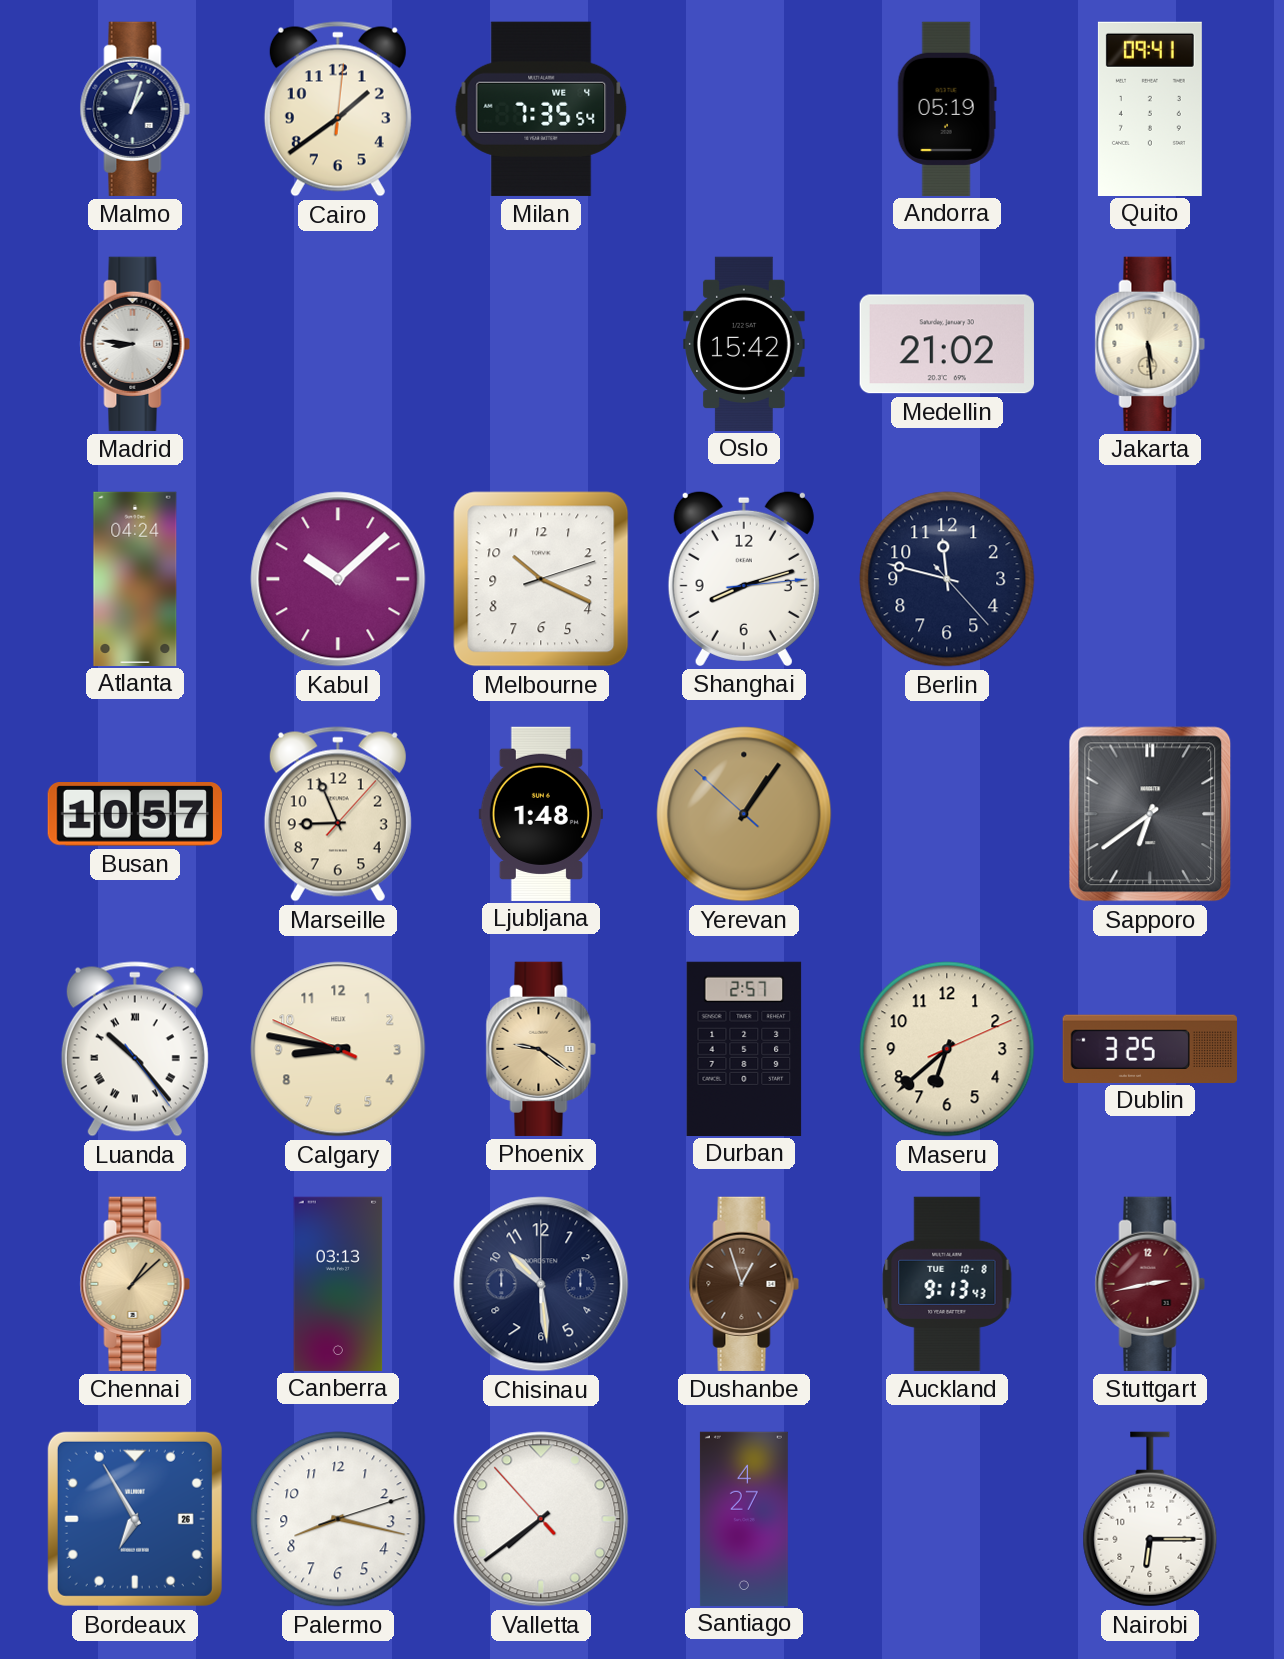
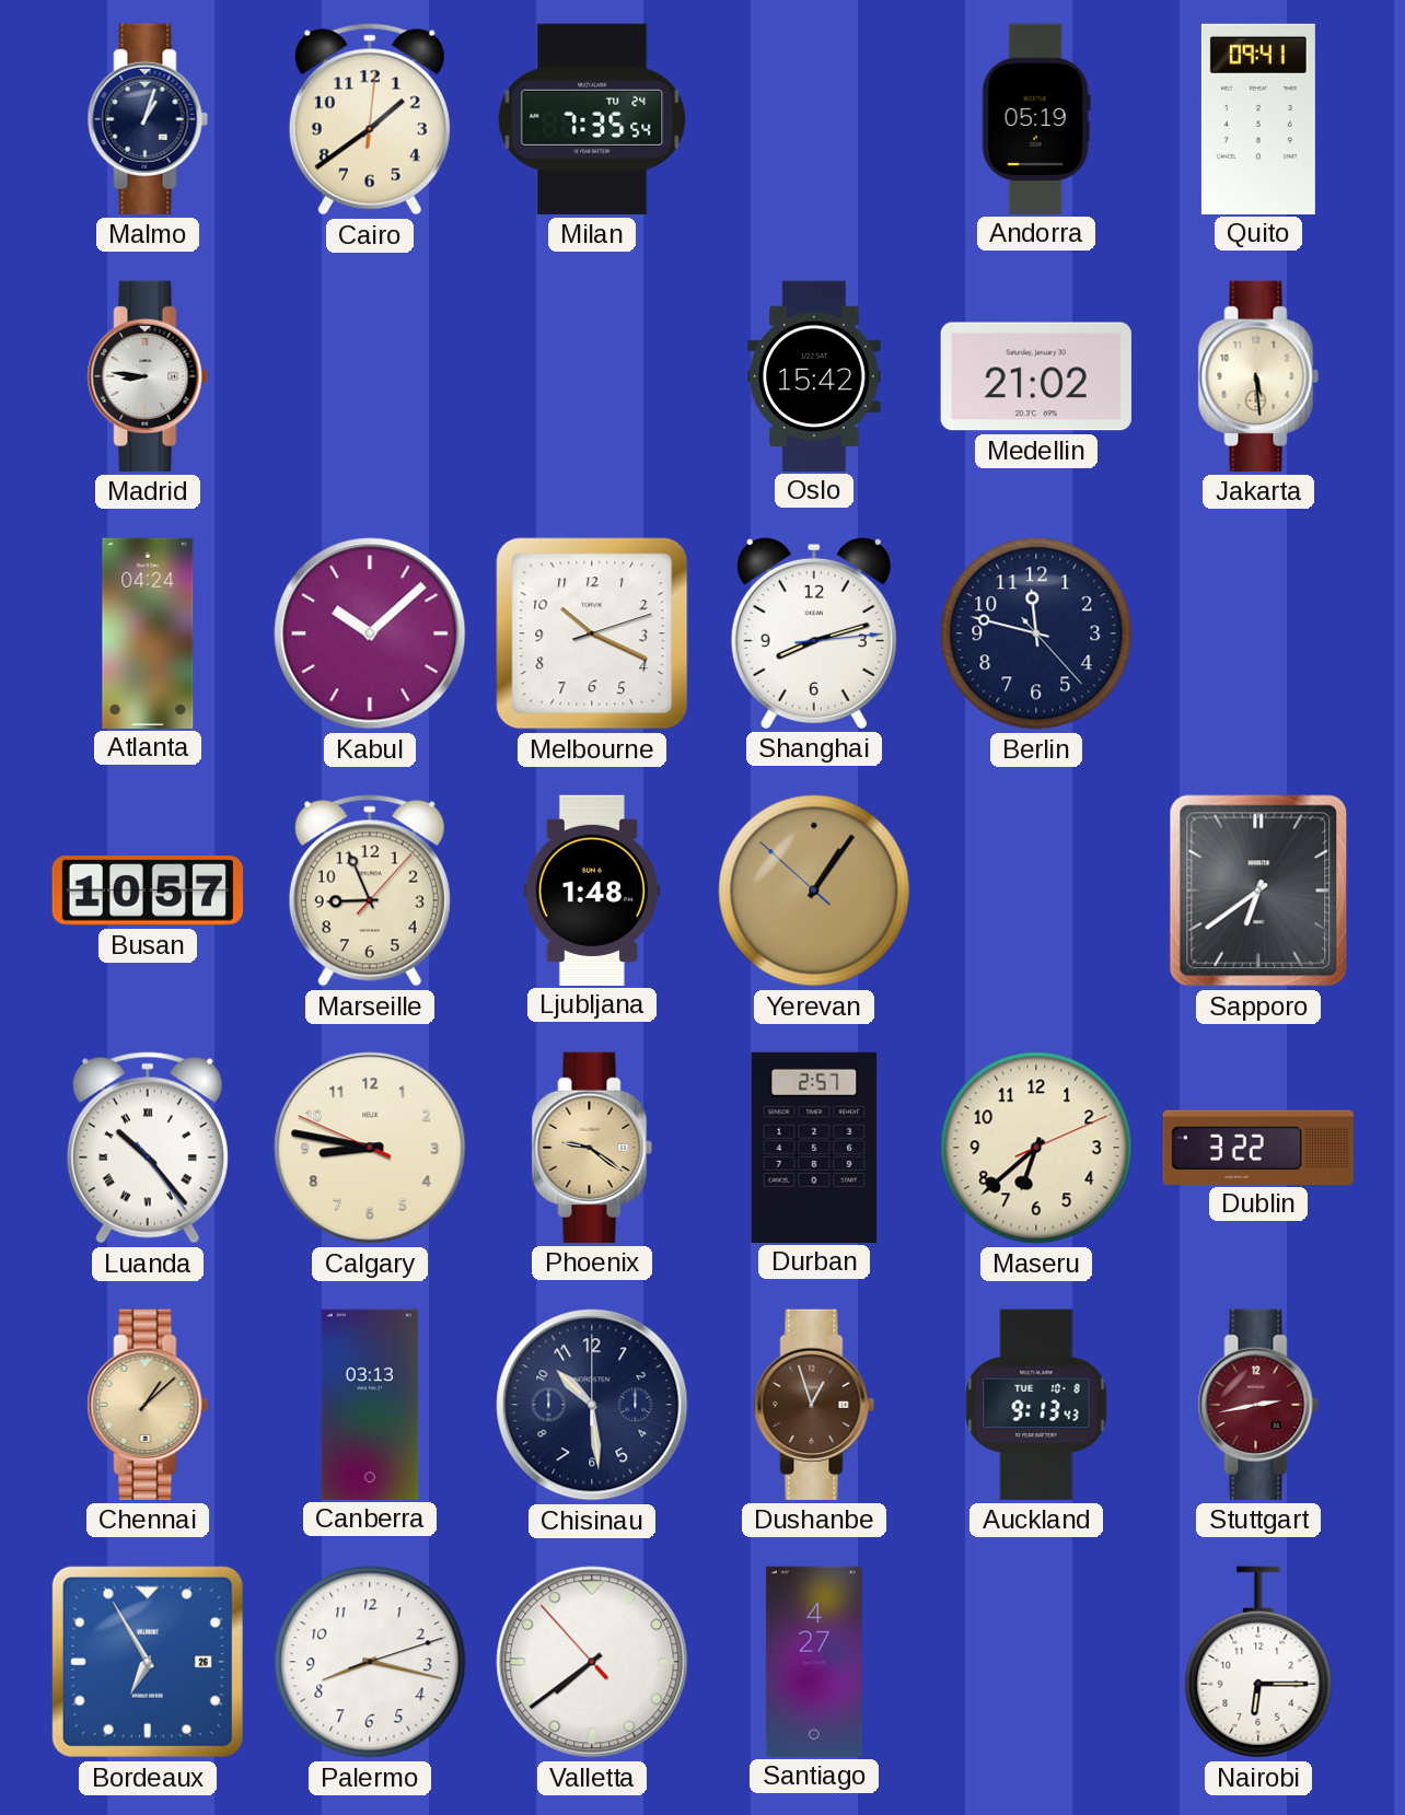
Milan date: WE 4 -> TU 24
Dublin: 3:25 -> 3:22
